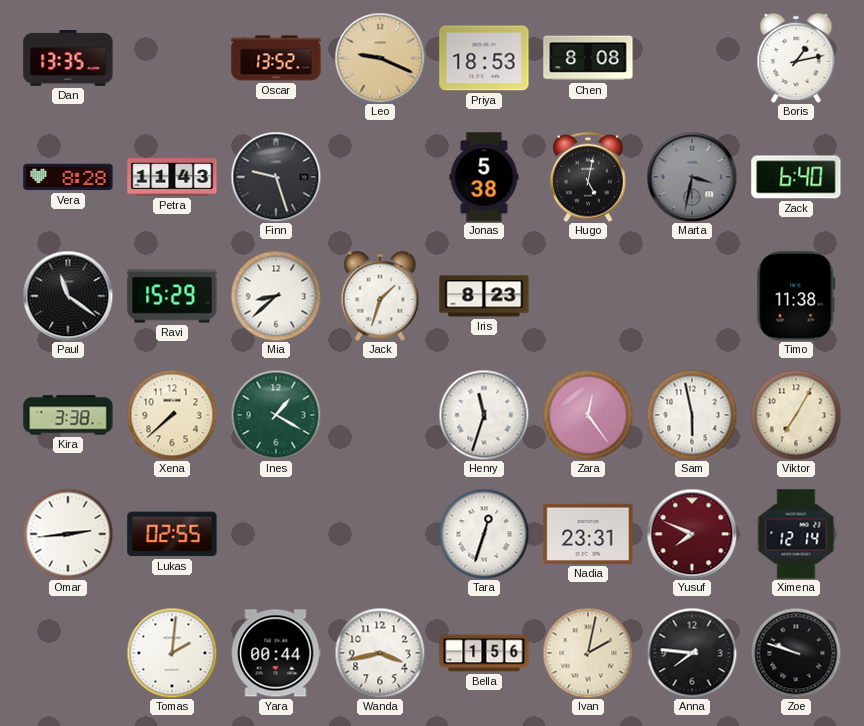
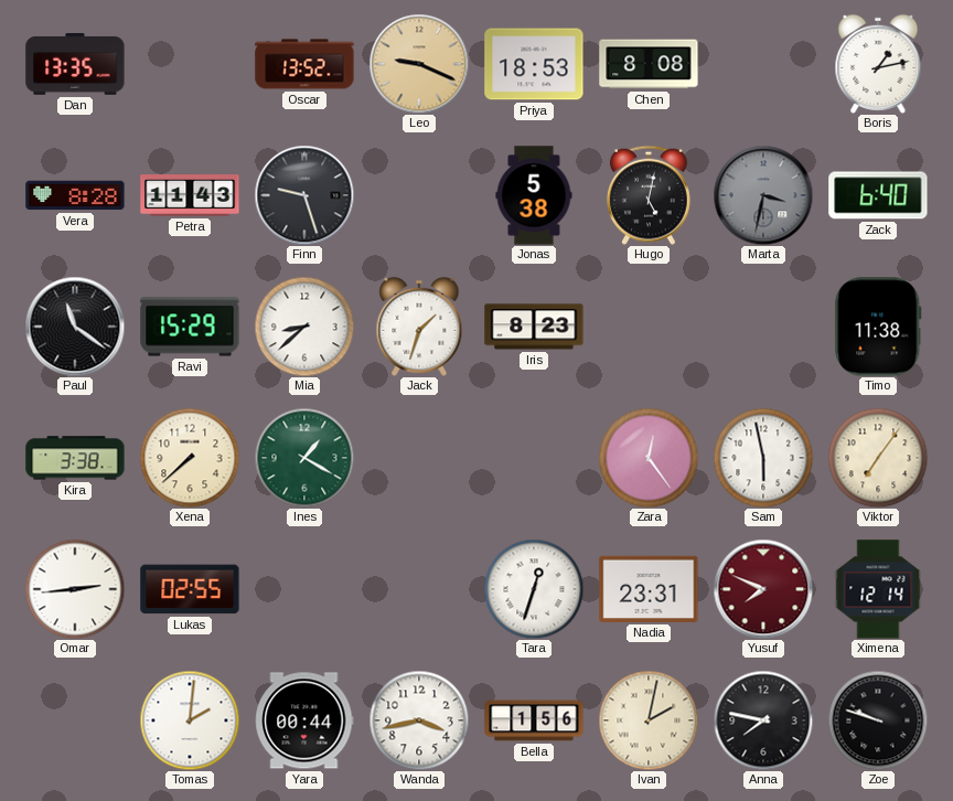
Henry: 11:33 -> none
Viktor: 7:05 -> 7:06
Anna: 7:46 -> 7:47
